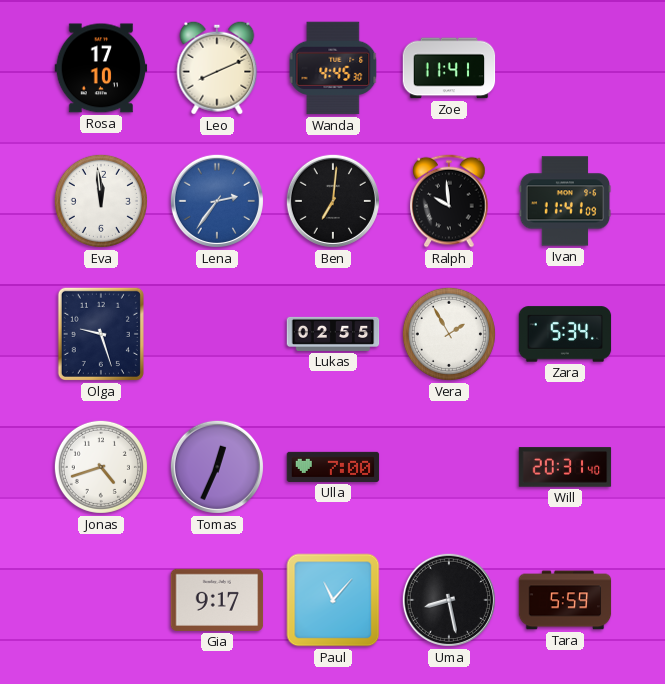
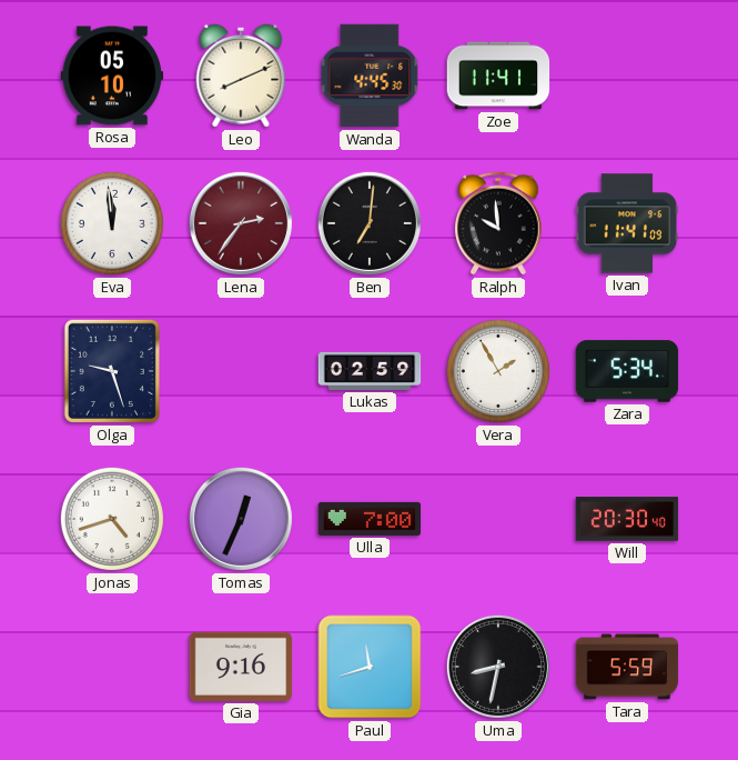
Rosa: 17:10 -> 05:10
Lena dial: blue -> burgundy
Lukas: 02:55 -> 02:59
Will: 20:31 -> 20:30
Gia: 9:17 -> 9:16
Paul: 11:07 -> 11:42
Uma: 8:28 -> 8:32
